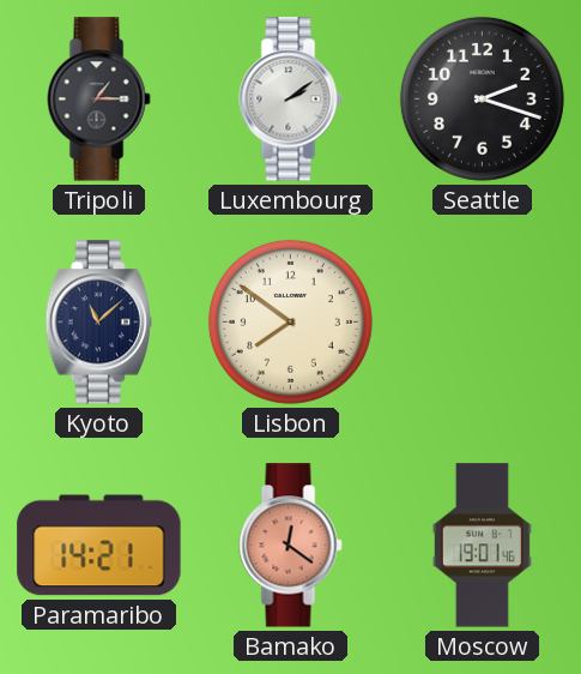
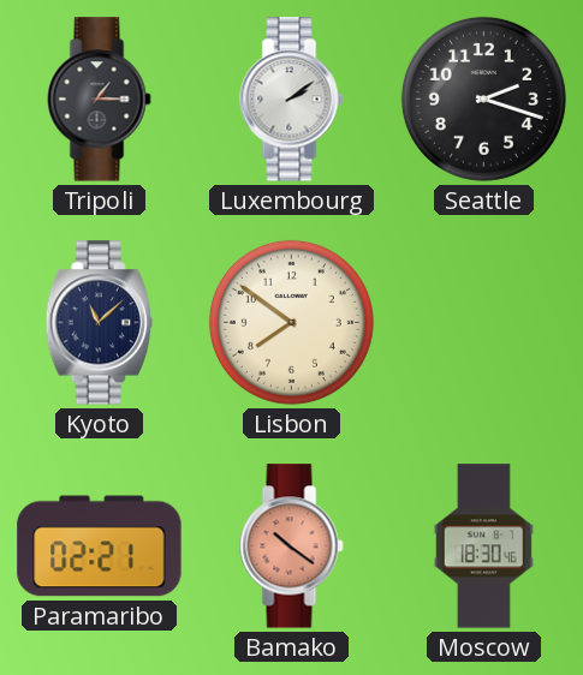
Paramaribo: 14:21 -> 02:21
Bamako: 12:21 -> 10:21
Moscow: 19:01 -> 18:30
